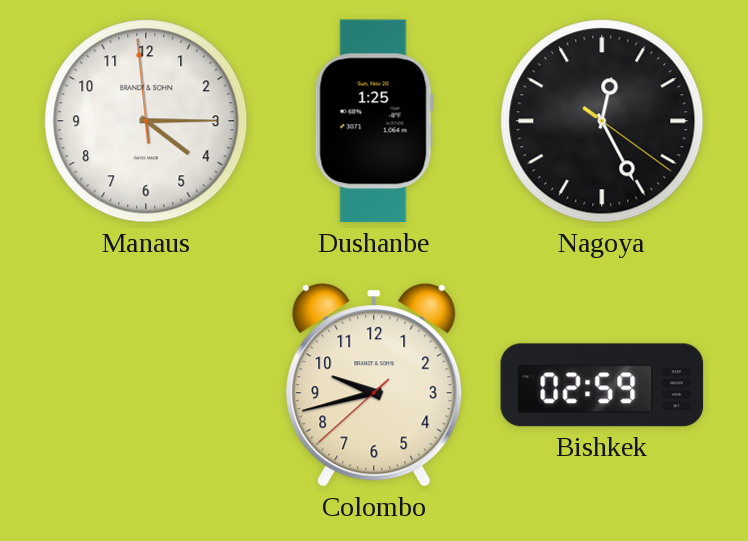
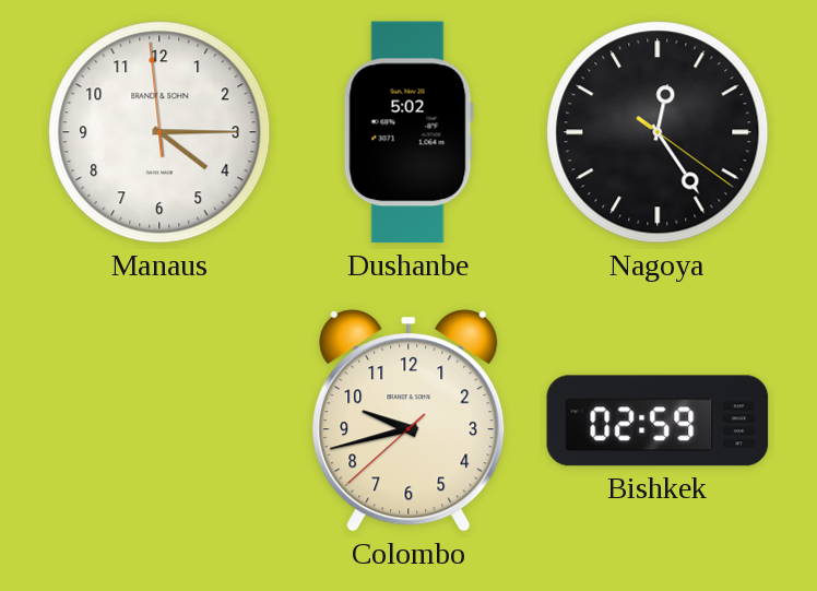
Dushanbe: 1:25 -> 5:02
Nagoya: 12:25 -> 12:24
